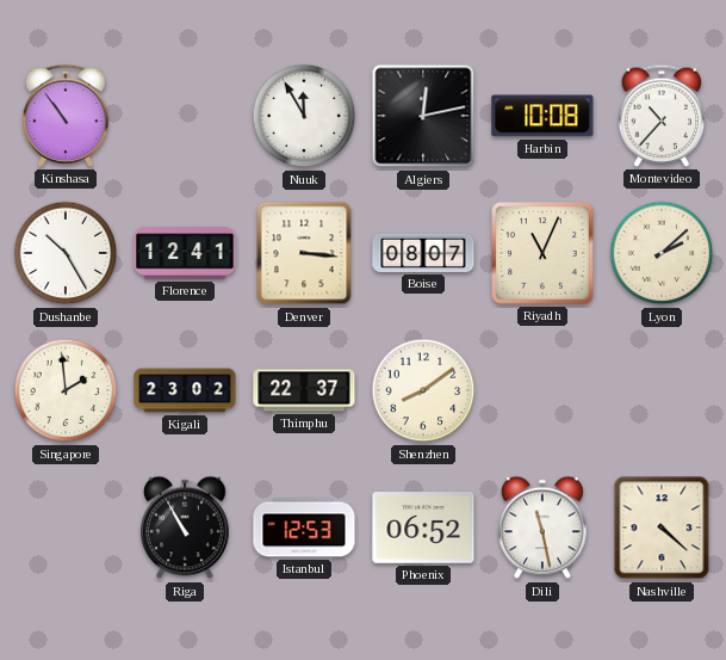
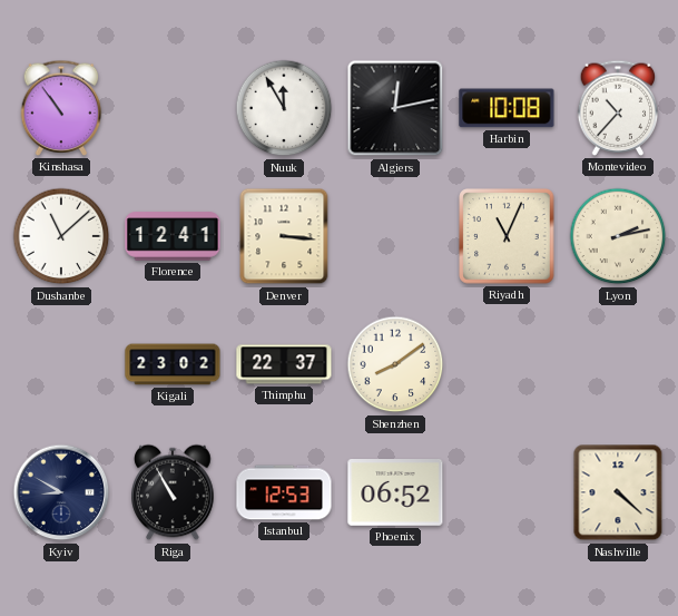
Dushanbe: 10:25 -> 11:08
Boise: 08:07 -> none
Lyon: 2:08 -> 2:13
Singapore: 1:59 -> none
Kyiv: none -> 8:50
Dili: 11:28 -> none
